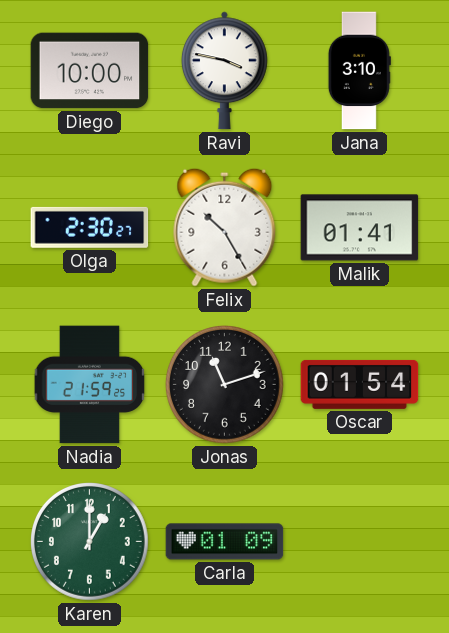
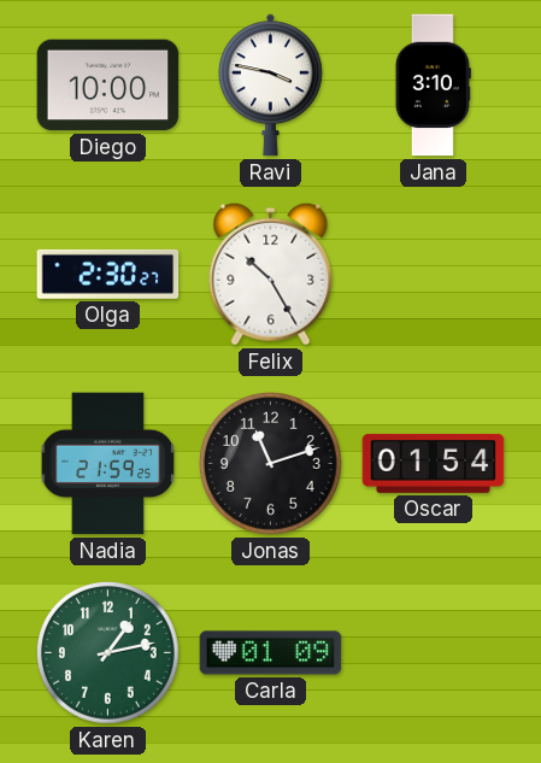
Malik: 01:41 -> none
Karen: 1:00 -> 1:13
